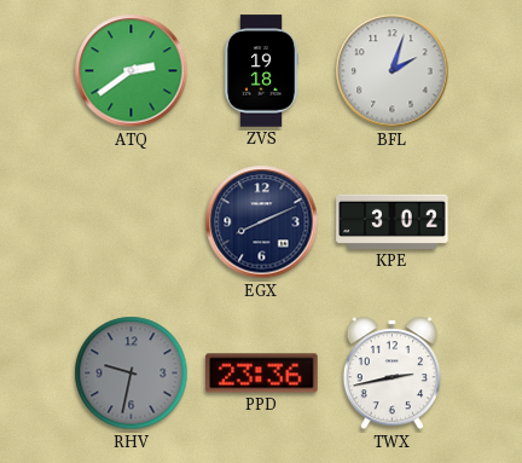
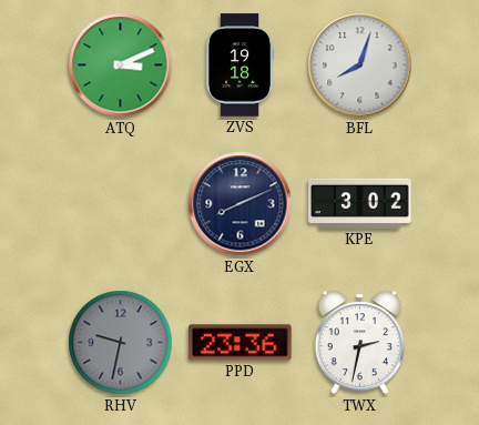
ATQ: 2:39 -> 3:11
BFL: 2:03 -> 8:03
TWX: 2:43 -> 2:32
